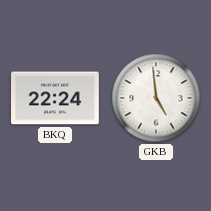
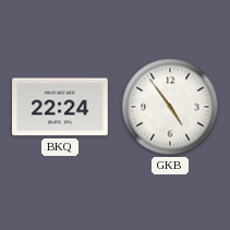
GKB: 4:59 -> 4:54
